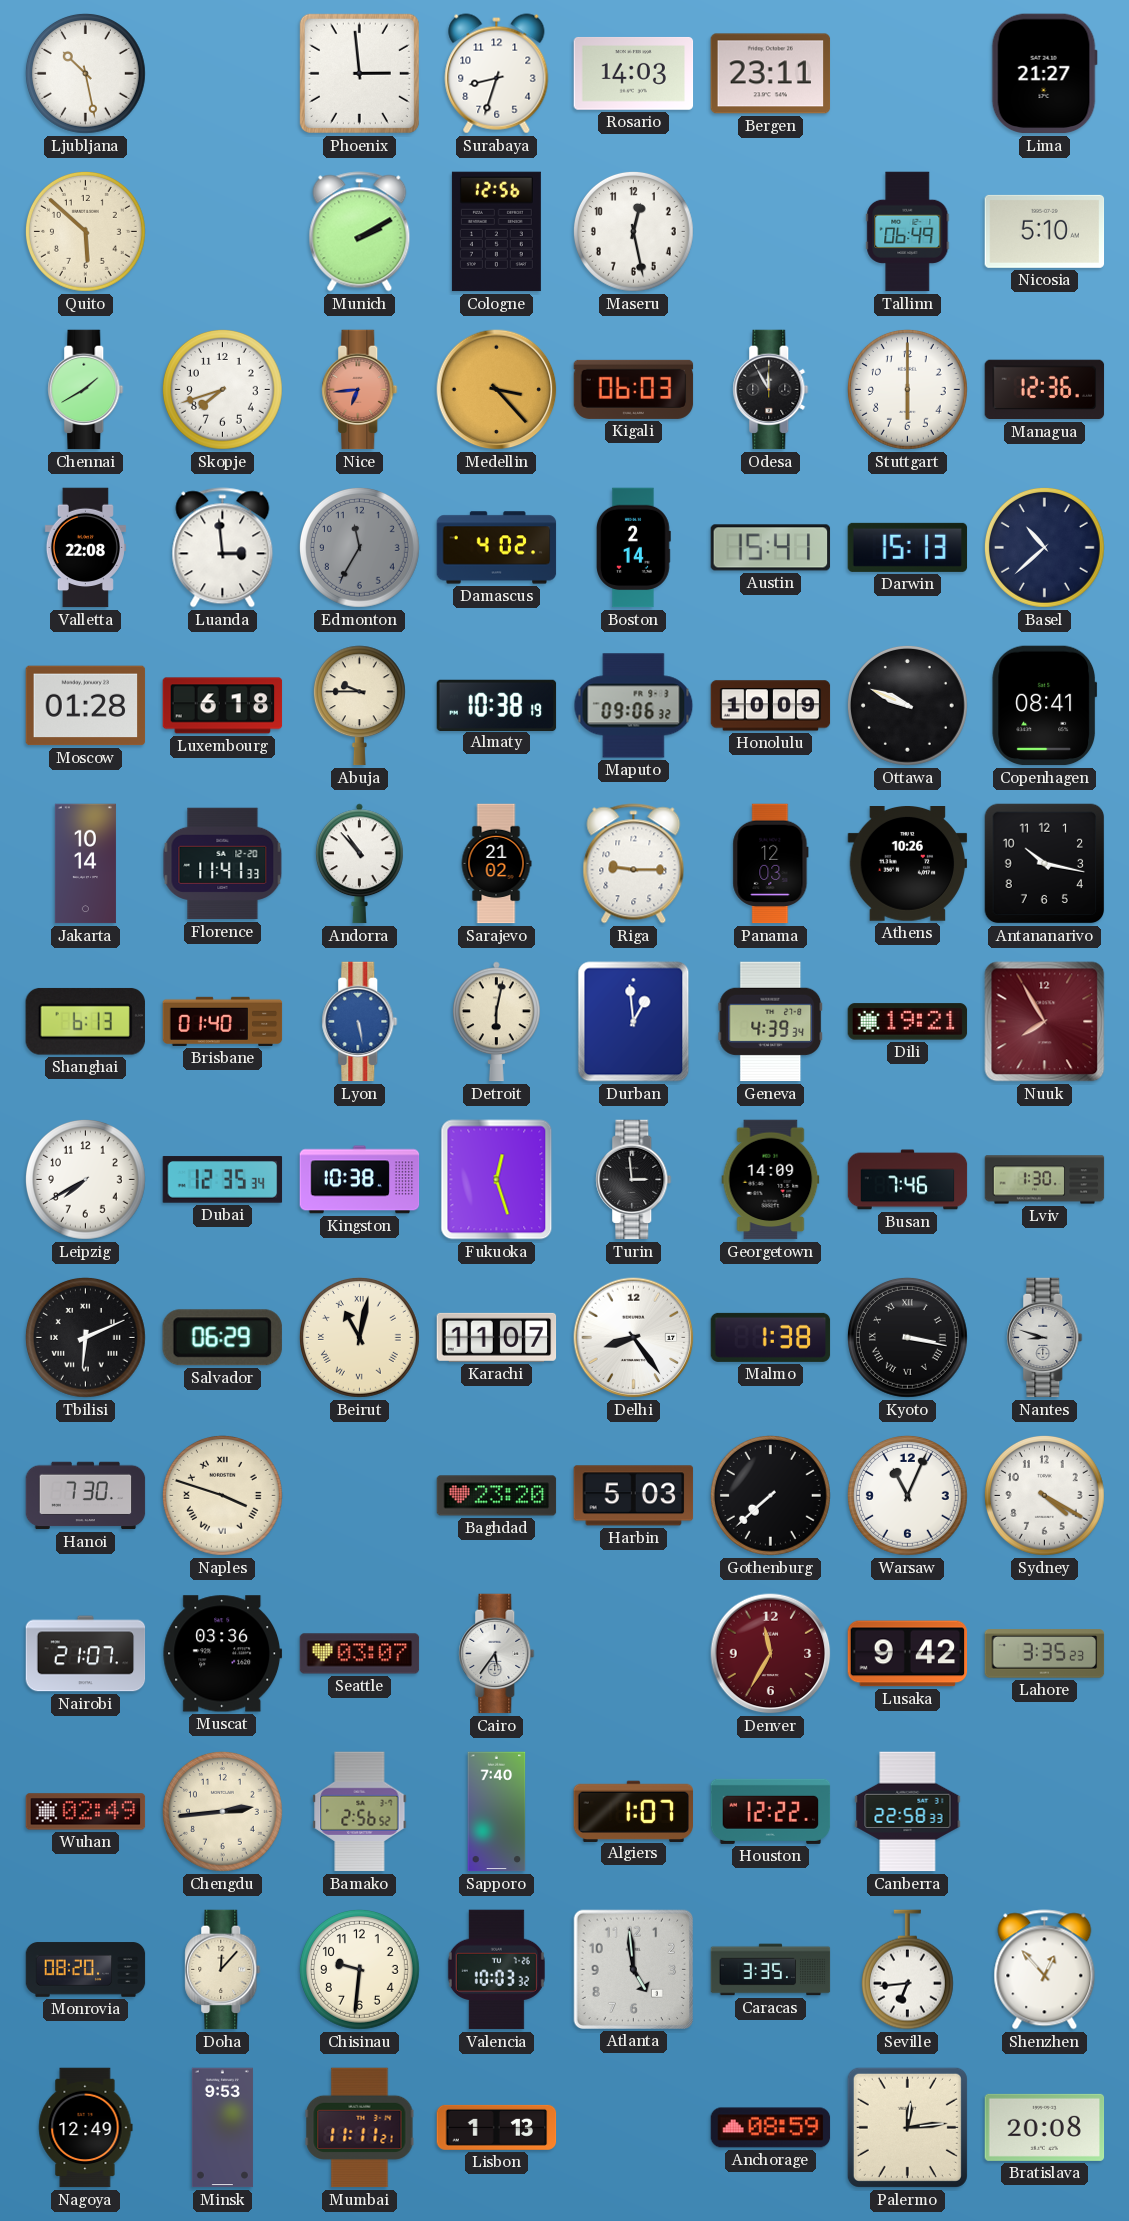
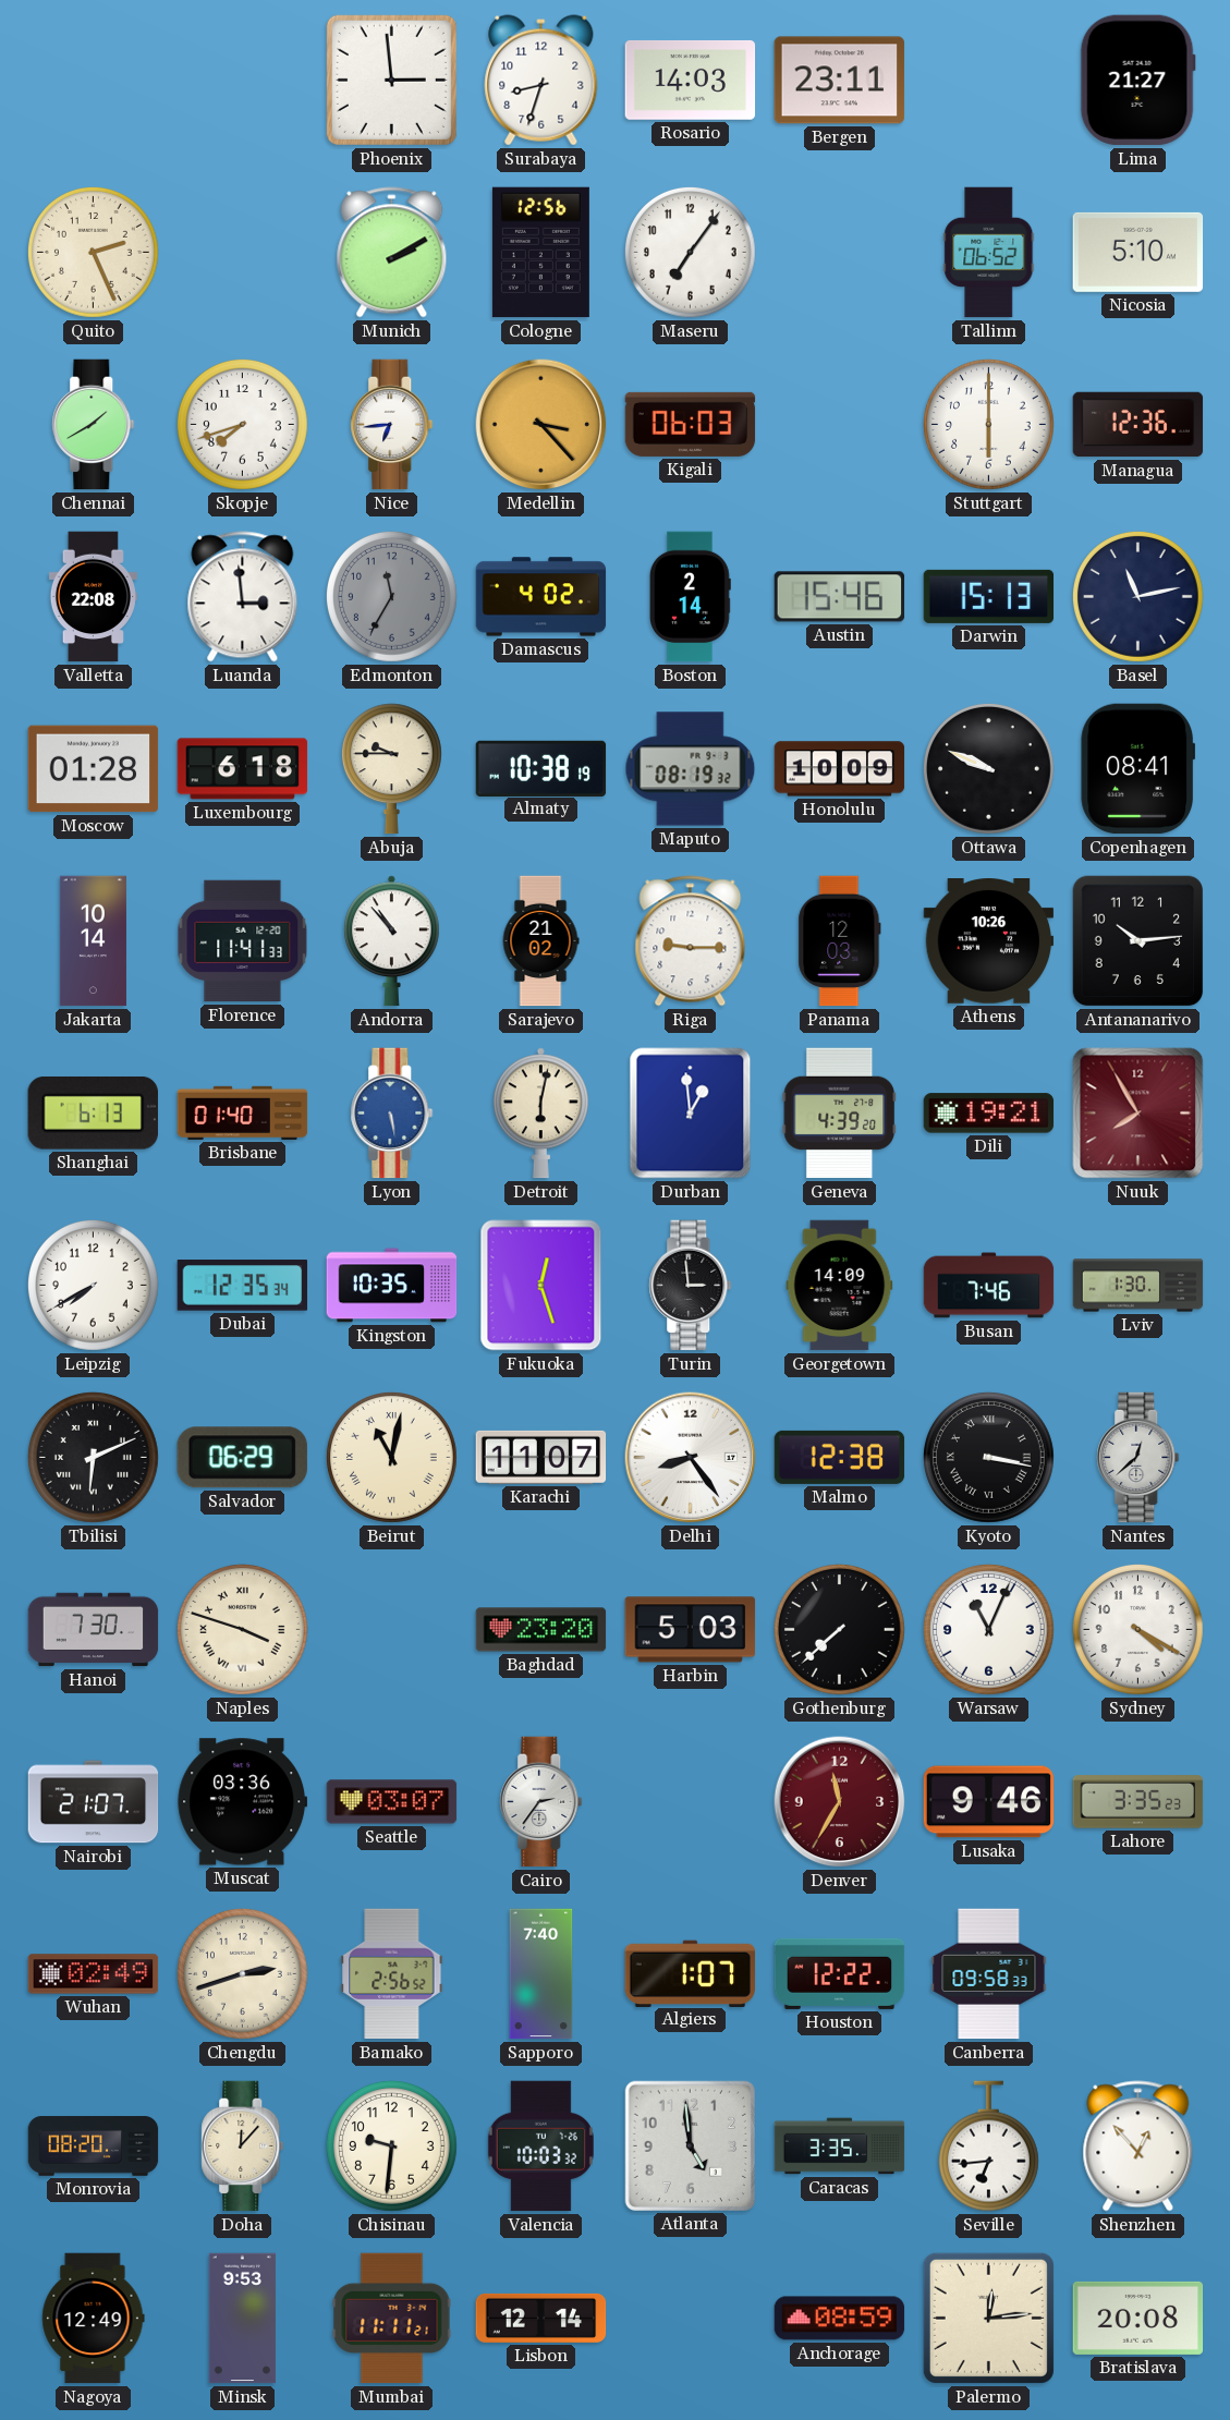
Ljubljana: 10:28 -> none
Quito: 5:52 -> 2:26
Maseru: 12:28 -> 7:06
Tallinn: 06:49 -> 06:52
Nice dial: salmon -> white
Odesa: 11:55 -> none
Austin: 15:41 -> 15:46
Basel: 10:38 -> 11:13
Maputo: 09:06 -> 08:19
Antananarivo: 10:17 -> 10:14
Geneva: 4:39:34 -> 4:39:20
Kingston: 10:38 -> 10:35
Malmo: 1:38 -> 12:38
Nantes: 8:48 -> 12:38
Cairo: 5:36 -> 2:36
Lusaka: 9:42 -> 9:46
Chengdu: 2:44 -> 2:42
Canberra: 22:58 -> 09:58
Lisbon: 1:13 -> 12:14
